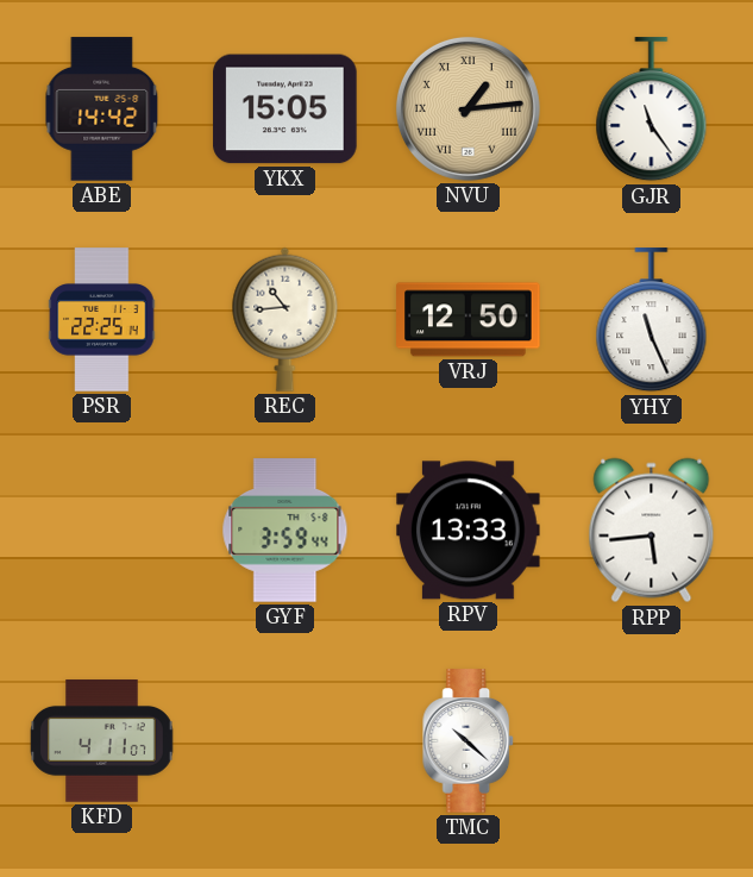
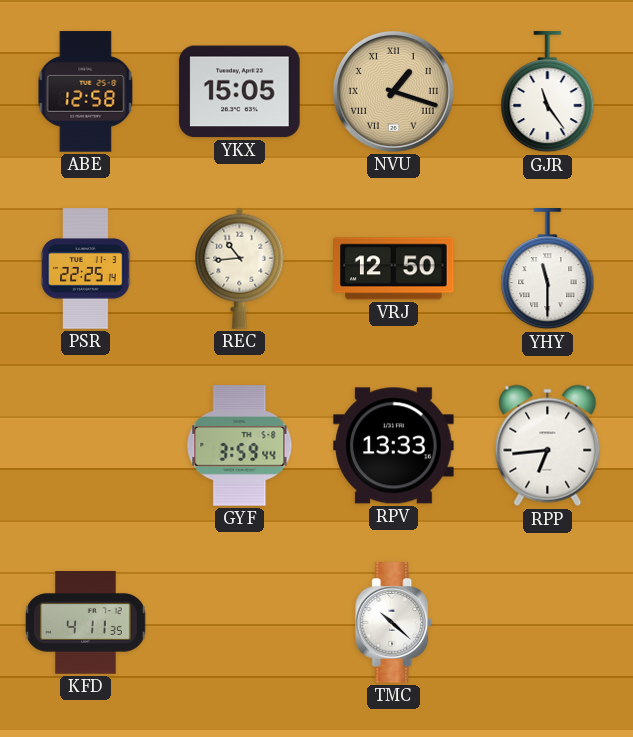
ABE: 14:42 -> 12:58
NVU: 1:14 -> 1:18
YHY: 11:26 -> 11:30
RPP: 5:44 -> 6:44
KFD: 4:11:07 -> 4:11:35
